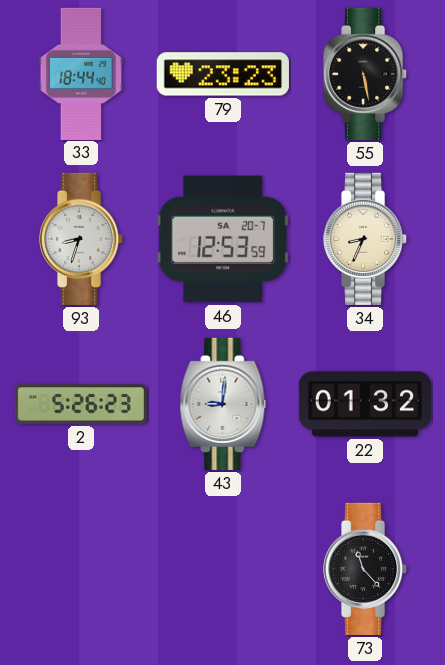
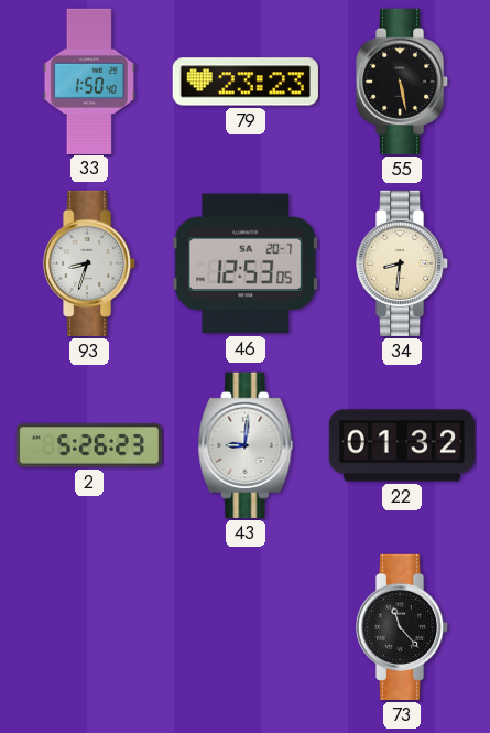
33: 18:44 -> 1:50
46: 12:53:59 -> 12:53:05
34: 8:34 -> 8:31
